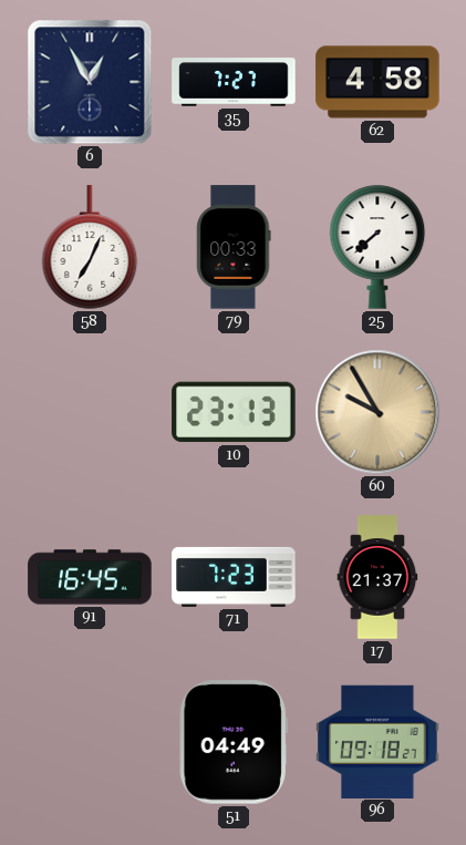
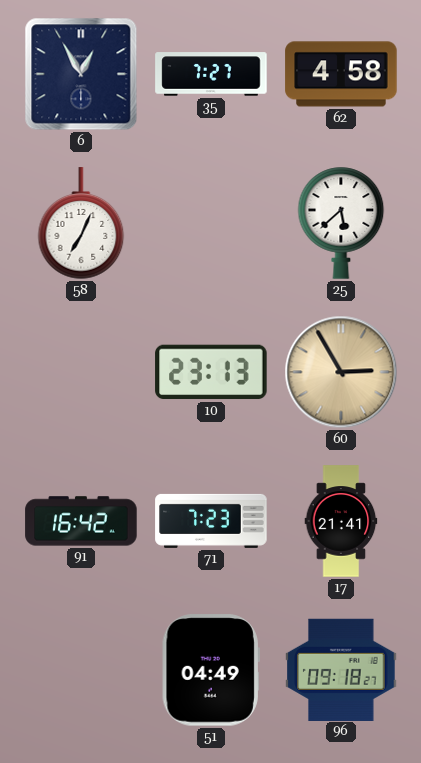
79: 00:33 -> none
25: 7:38 -> 5:38
60: 9:55 -> 2:55
91: 16:45 -> 16:42
17: 21:37 -> 21:41
